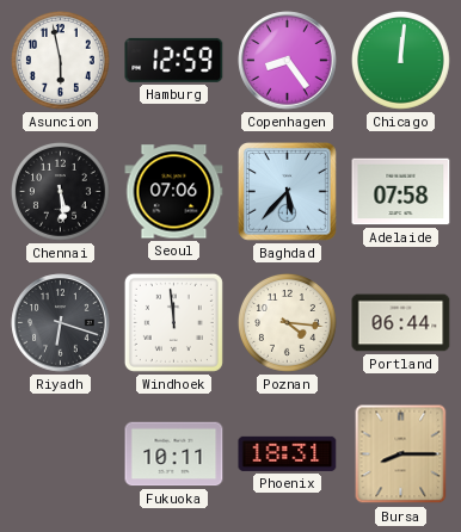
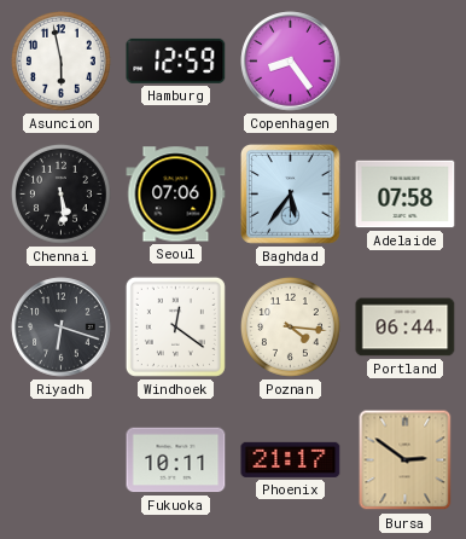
Chicago: 12:01 -> none
Baghdad: 5:37 -> 5:36
Windhoek: 11:59 -> 12:21
Phoenix: 18:31 -> 21:17
Bursa: 8:15 -> 2:51
